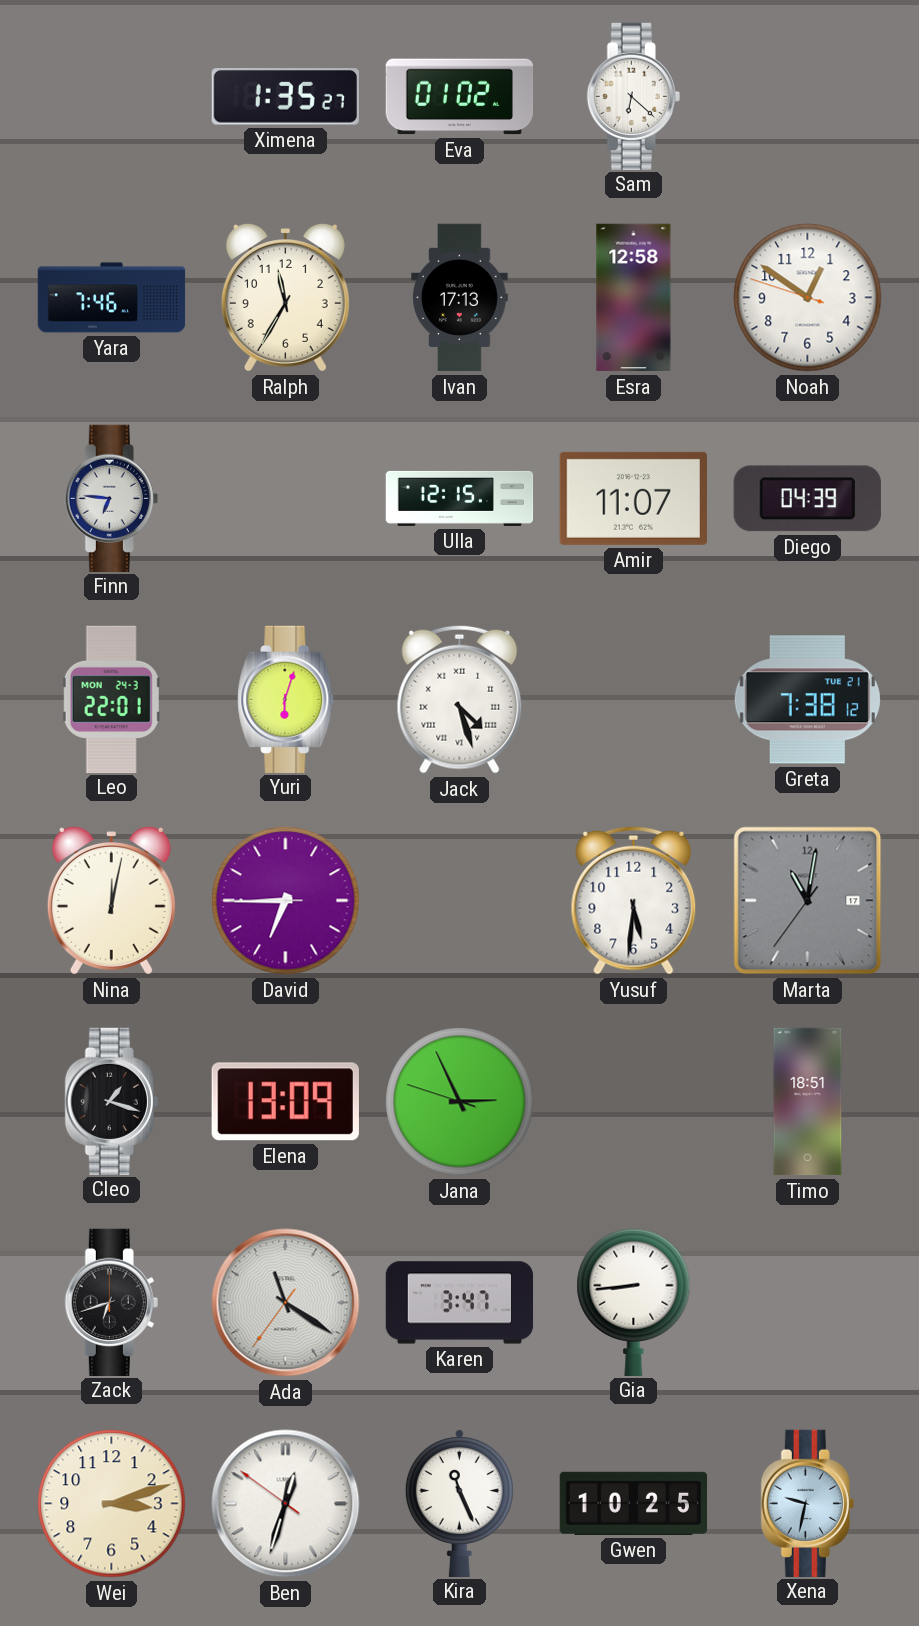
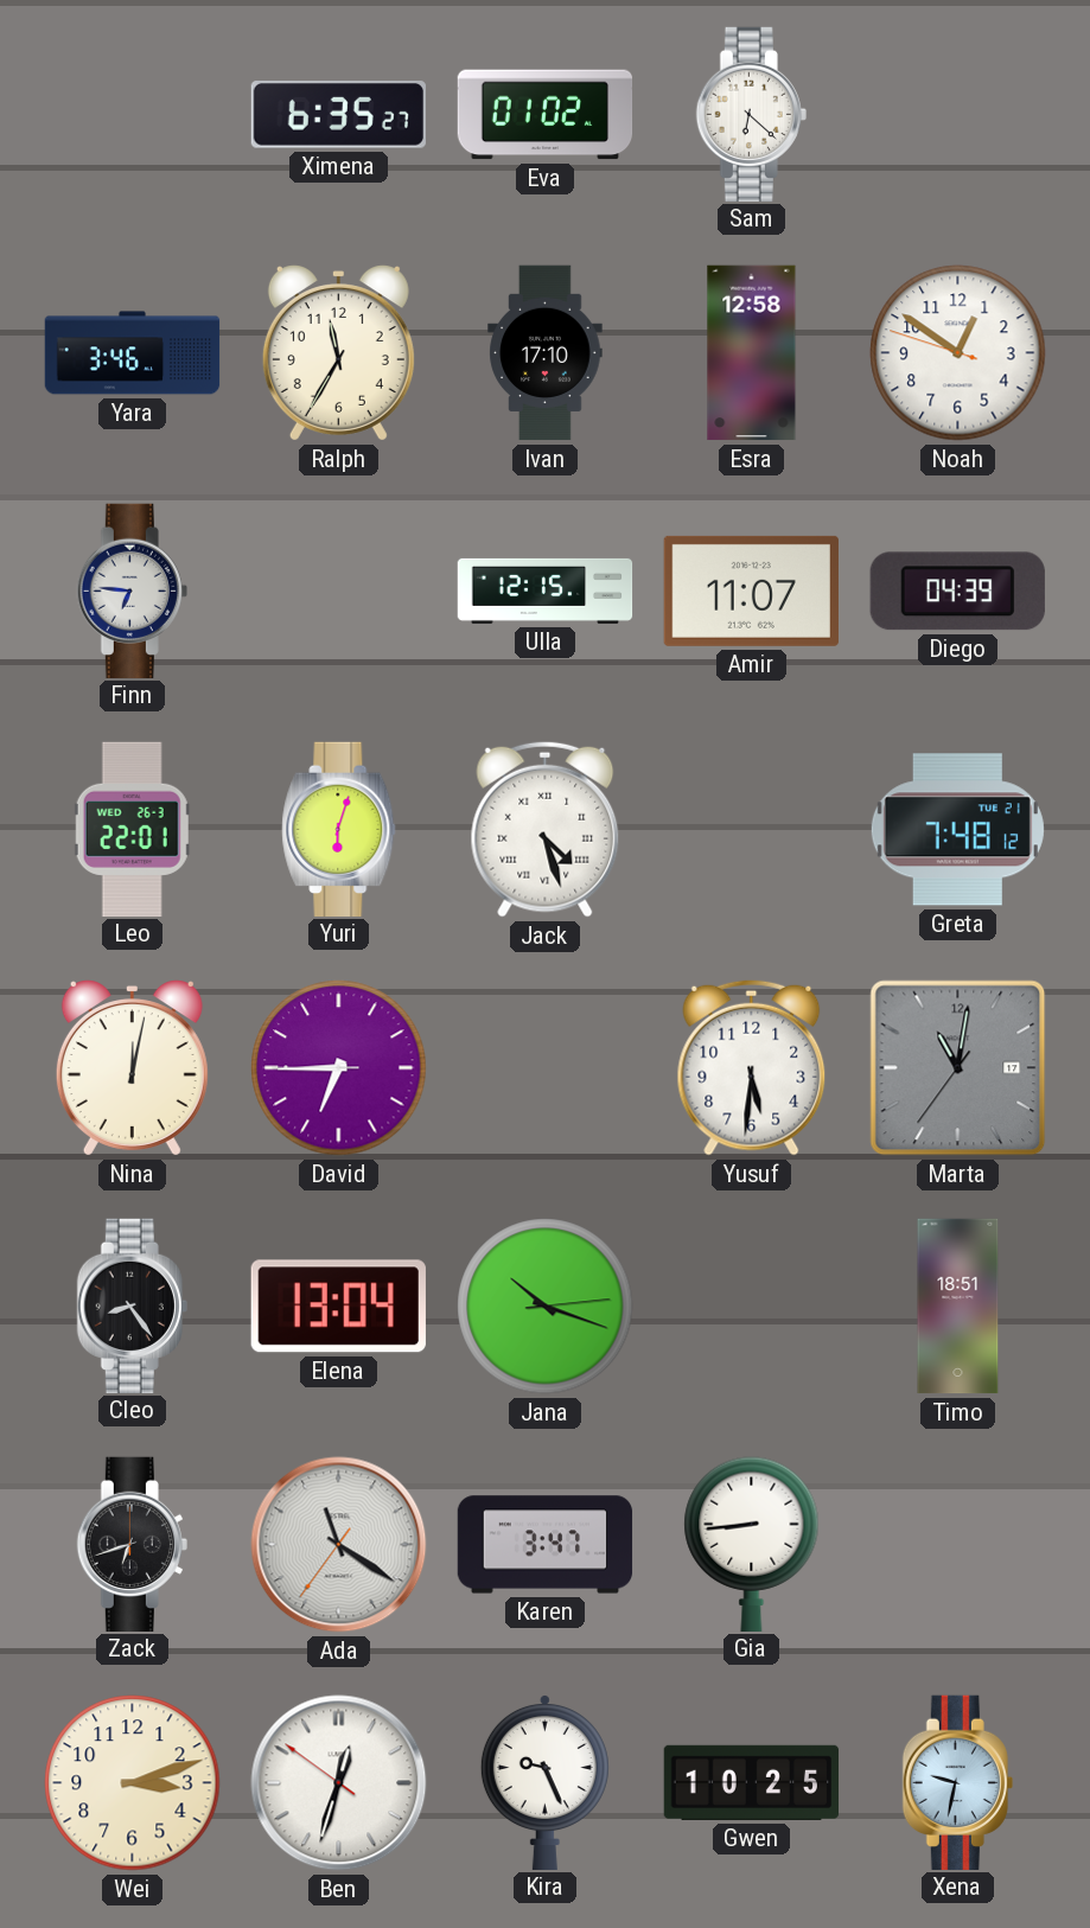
Ximena: 1:35 -> 6:35
Yara: 7:46 -> 3:46
Ivan: 17:13 -> 17:10
Leo date: MON 24-3 -> WED 26-3
Greta: 7:38 -> 7:48
Cleo: 1:18 -> 8:24
Elena: 13:09 -> 13:04
Jana: 2:55 -> 10:18
Kira: 11:26 -> 9:26
